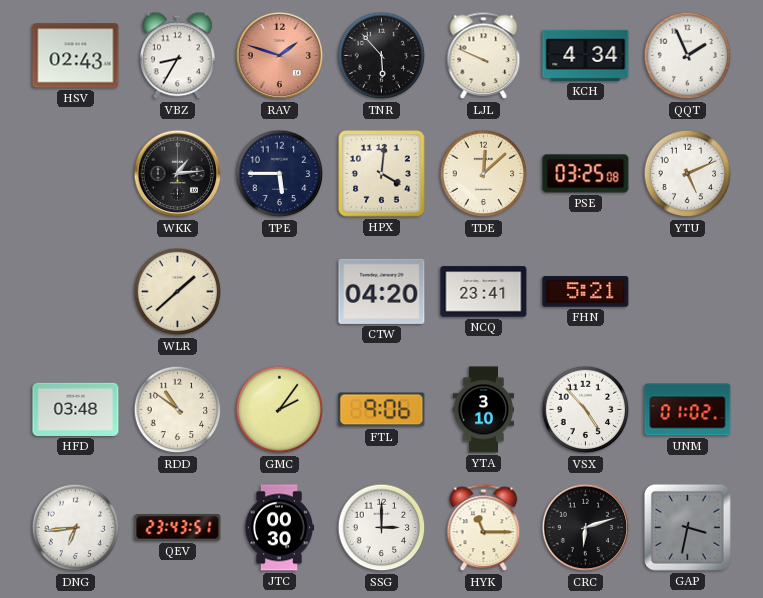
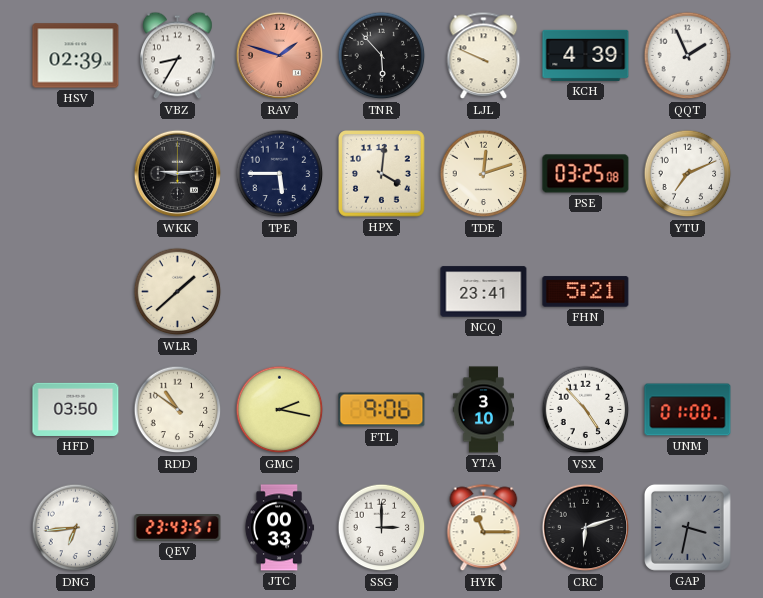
HSV: 02:43 -> 02:39
KCH: 4:34 -> 4:39
WKK: 1:14 -> 9:14
TDE: 12:08 -> 12:12
YTU: 5:11 -> 7:11
CTW: 04:20 -> none
HFD: 03:48 -> 03:50
GMC: 2:06 -> 2:17
UNM: 01:02 -> 01:00
JTC: 00:30 -> 00:33
